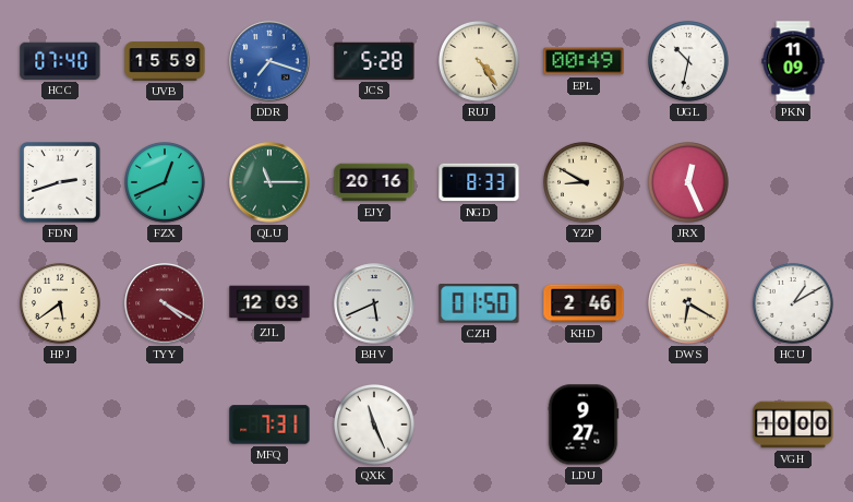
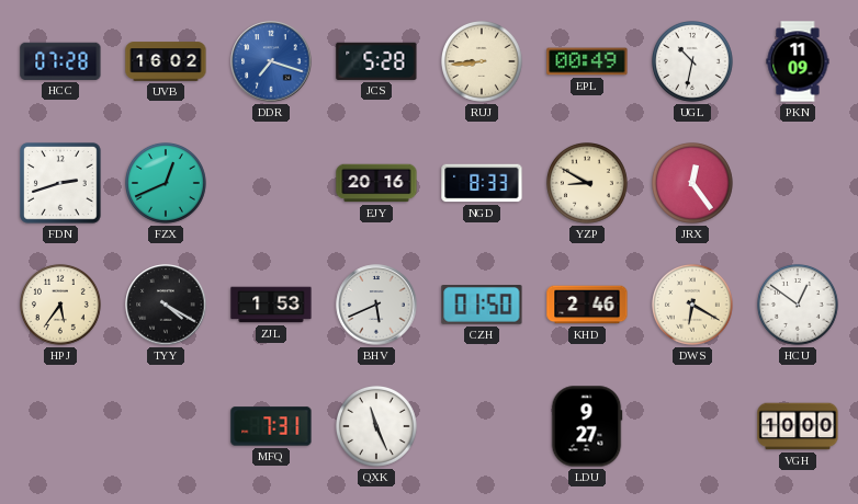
HCC: 07:40 -> 07:28
UVB: 15:59 -> 16:02
RUJ: 4:24 -> 8:44
QLU: 11:15 -> none
JRX: 12:26 -> 12:24
HPJ: 5:39 -> 5:36
TYY dial: burgundy -> black
ZJL: 12:03 -> 1:53
HCU: 1:10 -> 12:51
